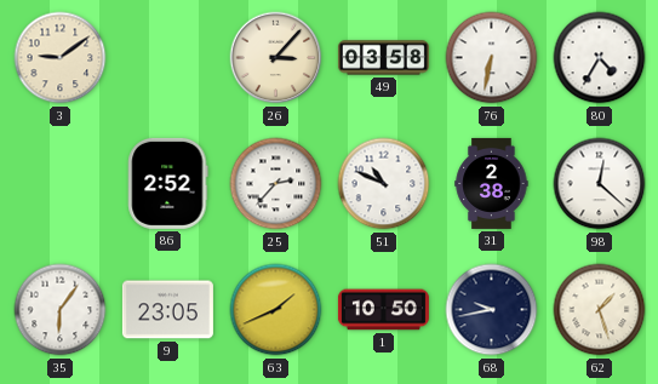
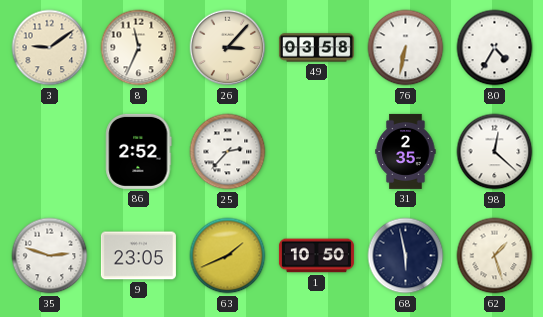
8: none -> 11:34
51: 10:49 -> none
31: 2:38 -> 2:35
35: 6:06 -> 2:48
68: 9:43 -> 5:58
